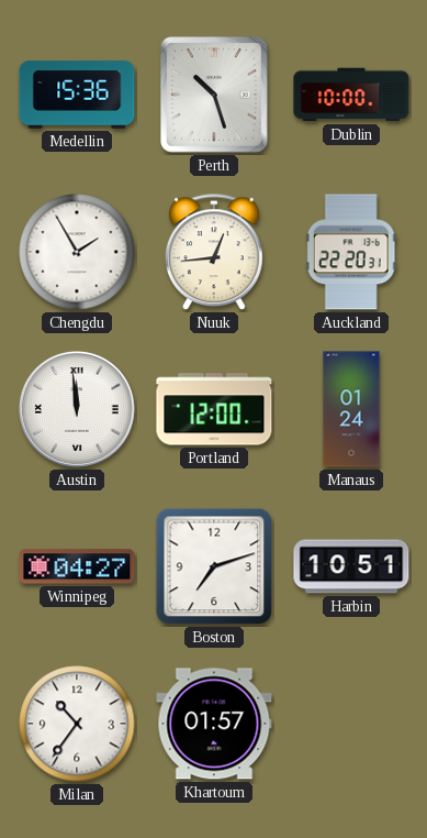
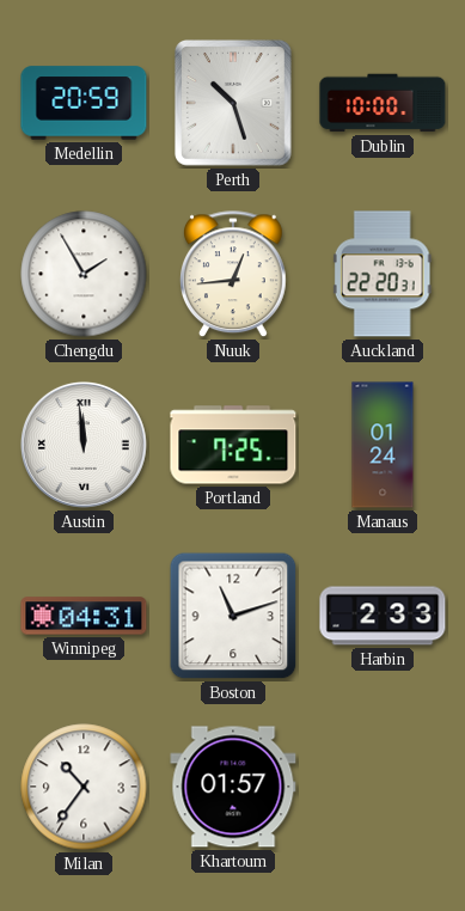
Medellin: 15:36 -> 20:59
Portland: 12:00 -> 7:25
Winnipeg: 04:27 -> 04:31
Boston: 7:12 -> 11:12
Harbin: 10:51 -> 2:33
